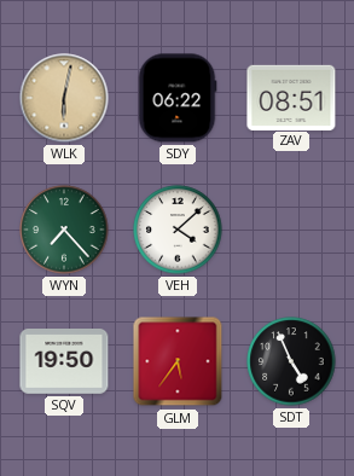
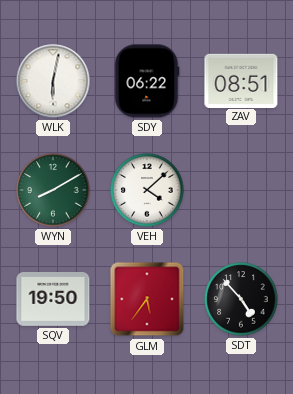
WLK dial: champagne -> white
WYN: 7:23 -> 8:10
SDT: 4:56 -> 4:53
